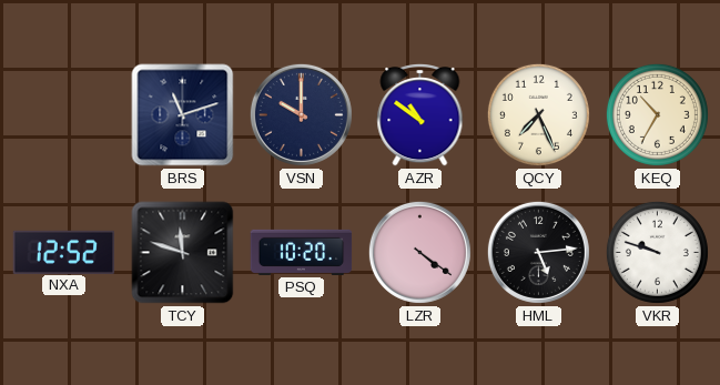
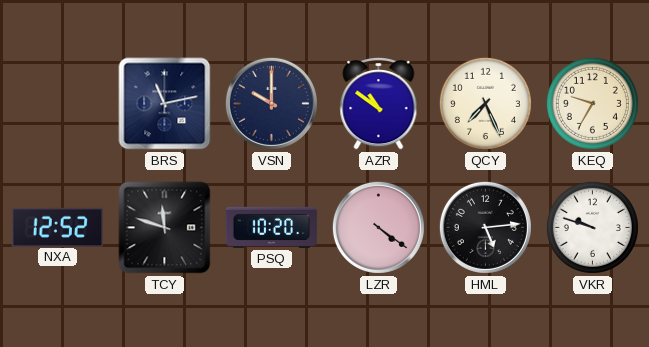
BRS: 11:12 -> 11:13
KEQ: 10:35 -> 9:35
